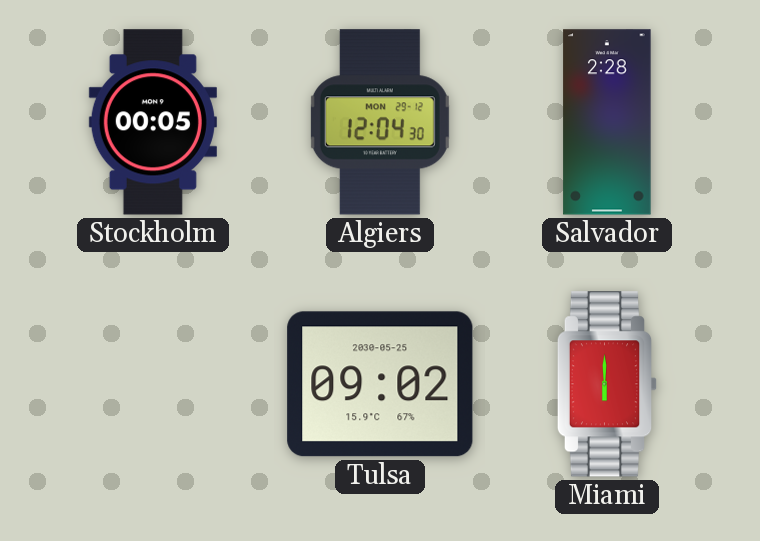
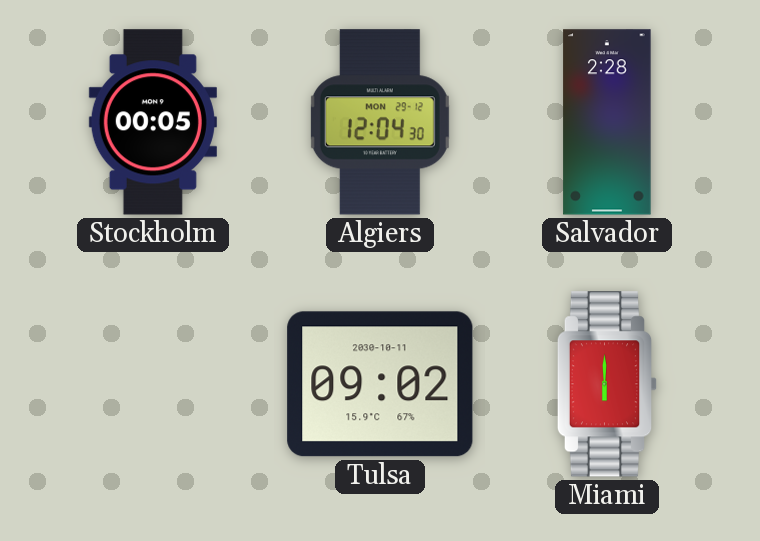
Tulsa date: 2030-05-25 -> 2030-10-11
